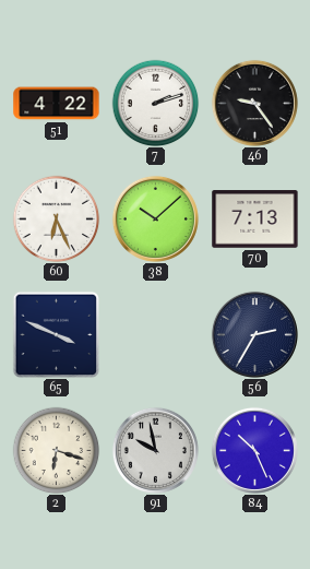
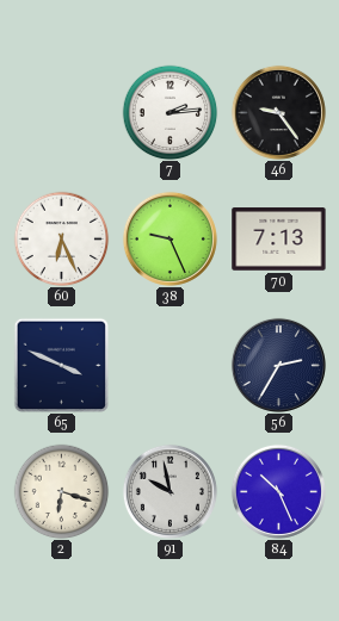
51: 4:22 -> none
7: 2:12 -> 2:14
38: 10:08 -> 9:26
